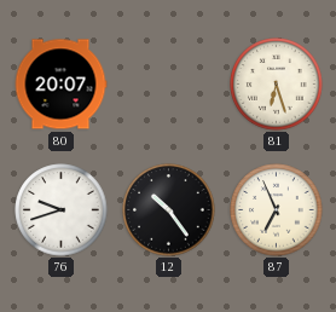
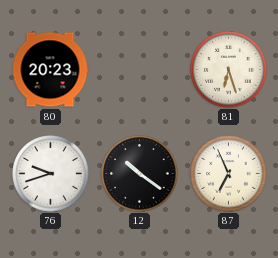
80: 20:07 -> 20:23
12: 10:24 -> 10:21
